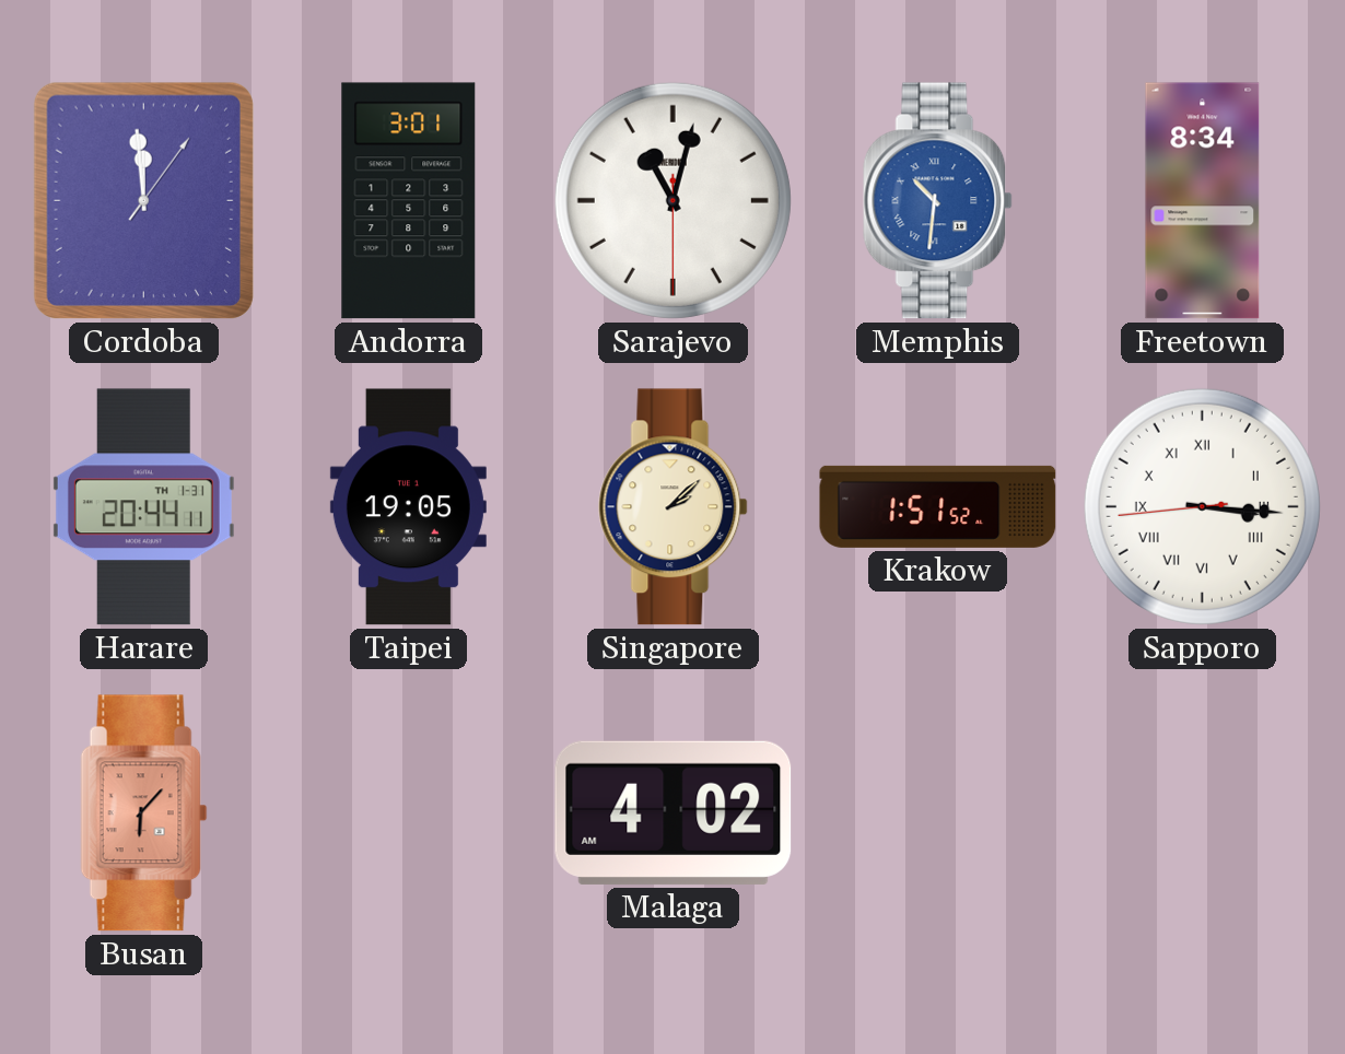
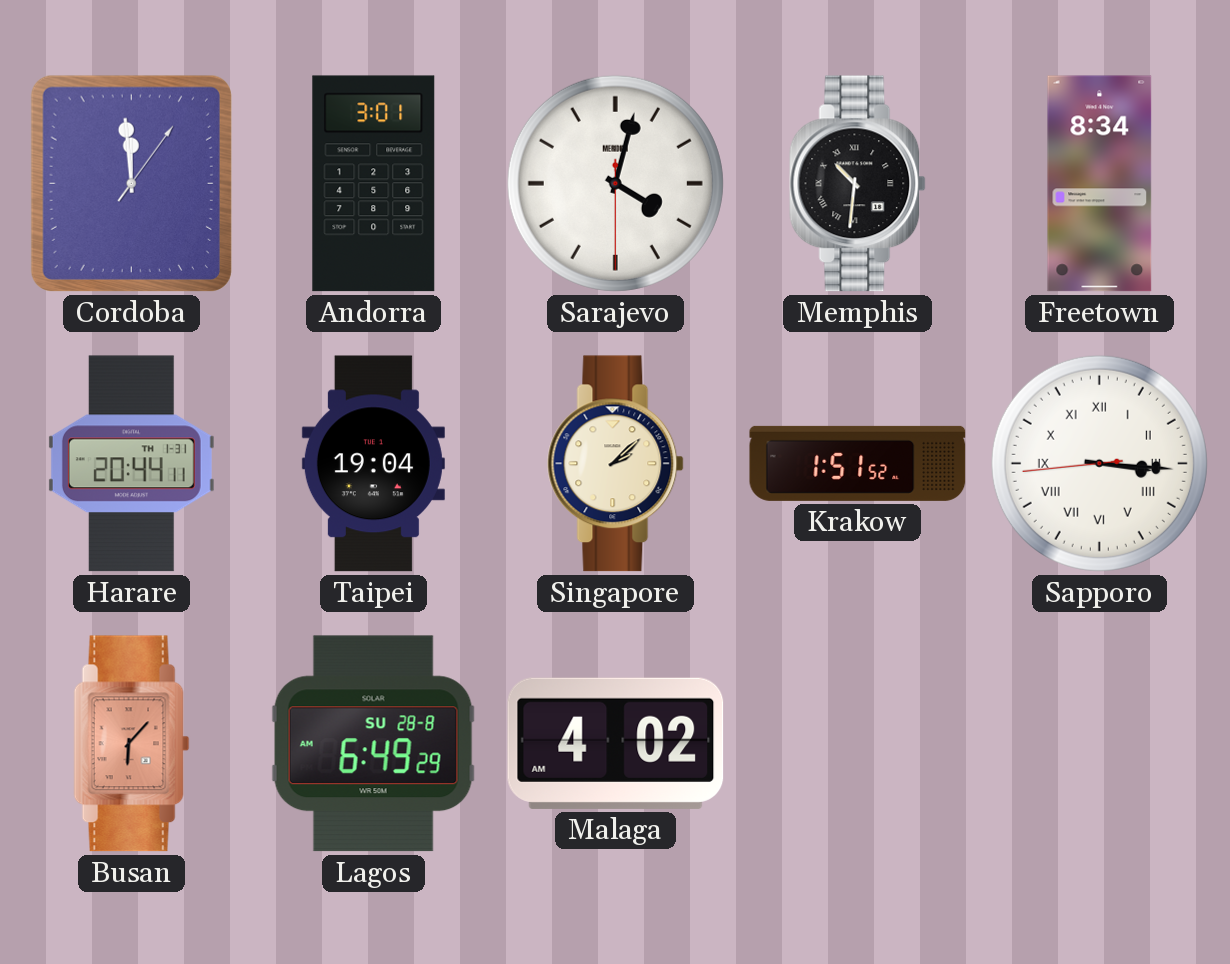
Sarajevo: 11:02 -> 4:02
Memphis dial: blue -> black
Taipei: 19:05 -> 19:04
Lagos: none -> 6:49
